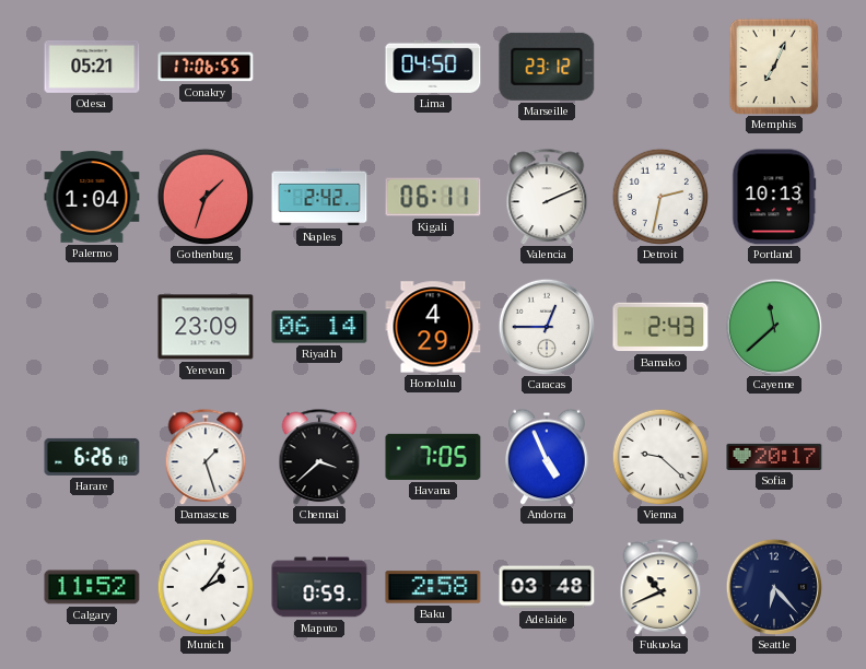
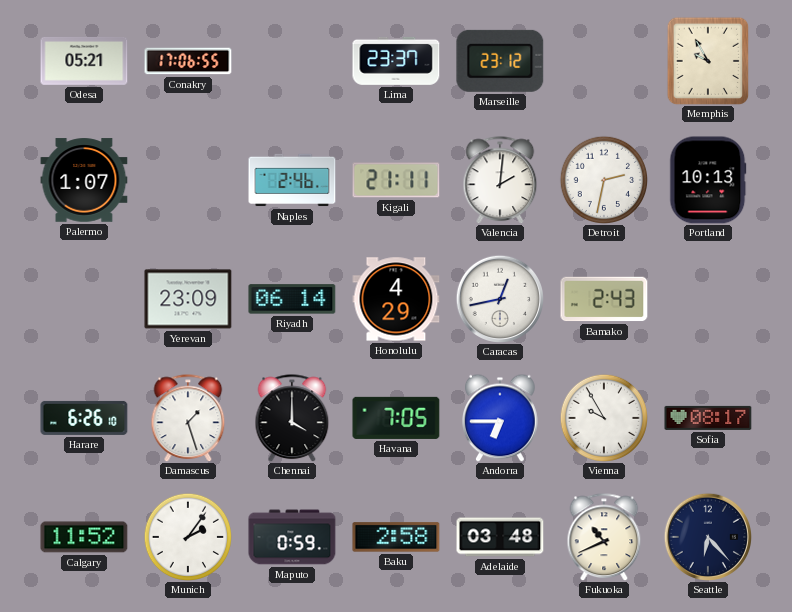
Lima: 04:50 -> 23:37
Memphis: 7:04 -> 9:55
Palermo: 1:04 -> 1:07
Gothenburg: 1:33 -> none
Naples: 2:42 -> 2:46
Kigali: 06:11 -> 21:11
Valencia: 2:11 -> 2:01
Caracas: 12:45 -> 12:43
Cayenne: 11:38 -> none
Chennai: 3:38 -> 4:00
Andorra: 4:56 -> 6:45
Vienna: 9:22 -> 9:55
Sofia: 20:17 -> 08:17
